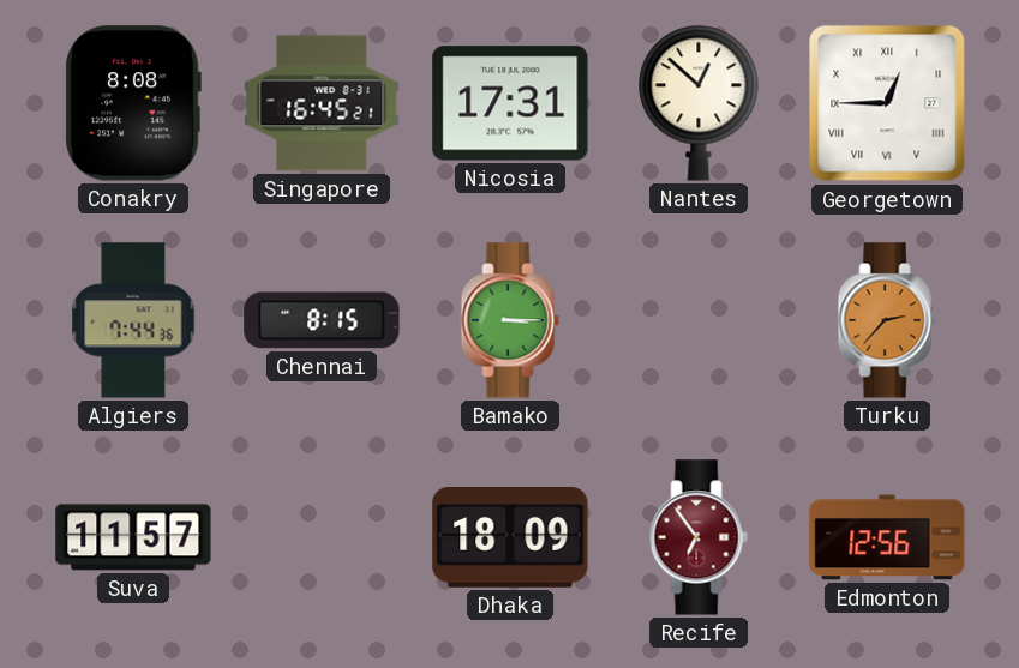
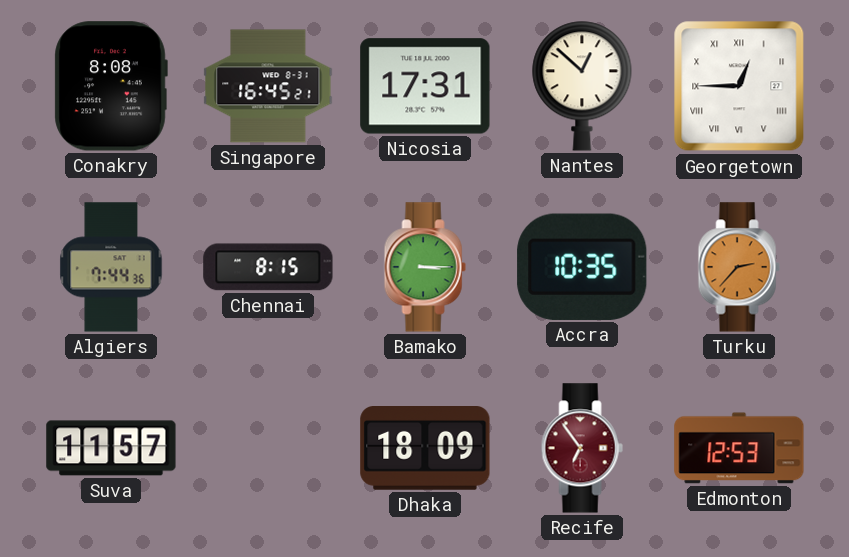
Accra: none -> 10:35
Edmonton: 12:56 -> 12:53
